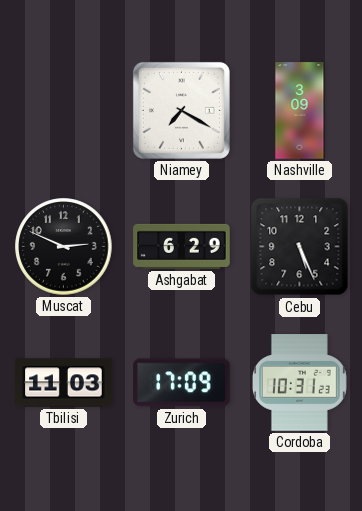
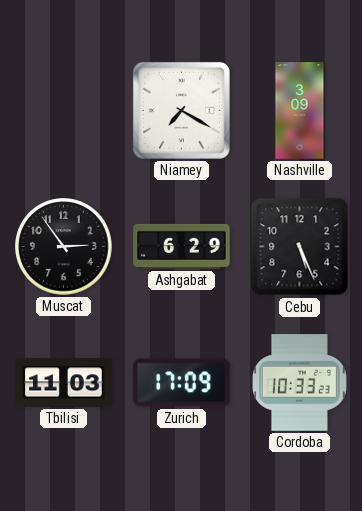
Muscat: 2:49 -> 2:54
Cordoba: 10:31 -> 10:33
